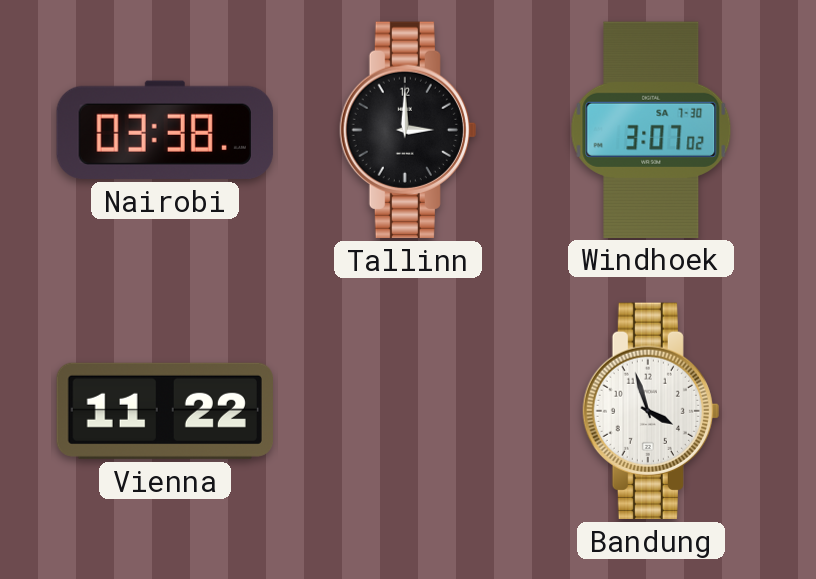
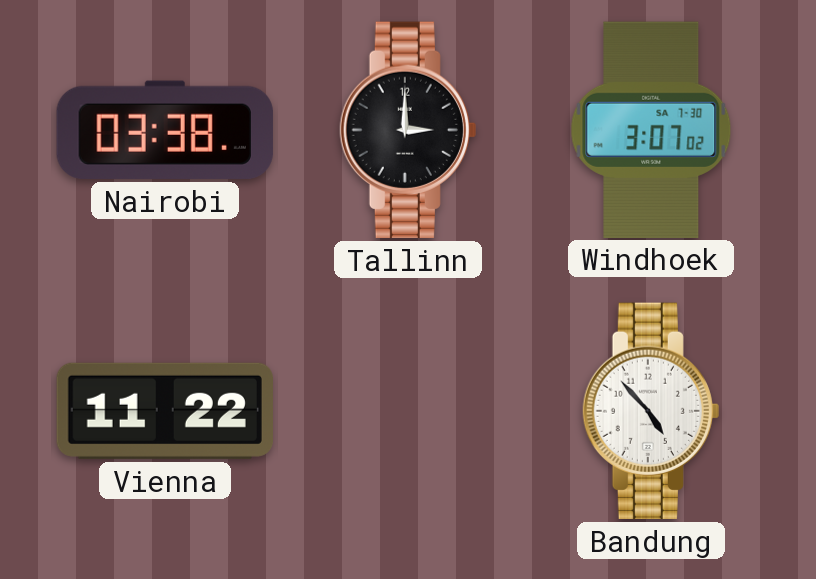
Bandung: 3:57 -> 4:53
